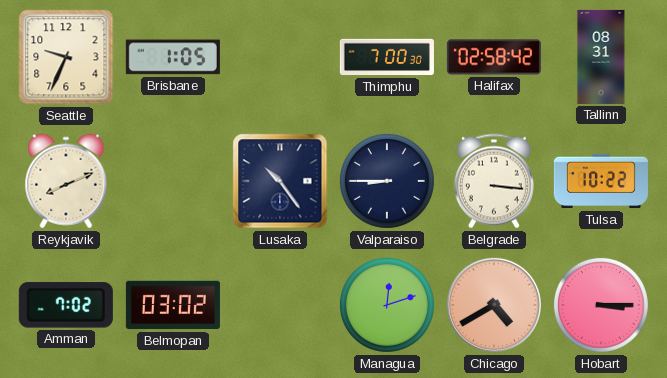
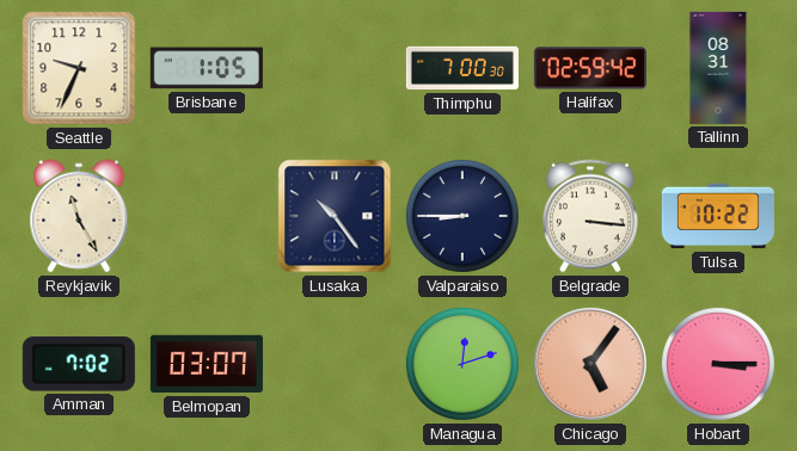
Halifax: 02:58 -> 02:59
Reykjavik: 8:11 -> 11:25
Belmopan: 03:02 -> 03:07
Chicago: 4:40 -> 5:06
